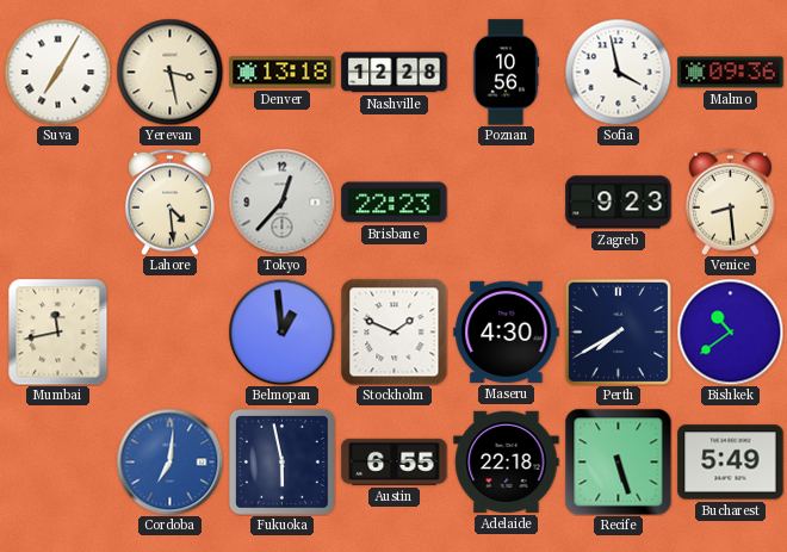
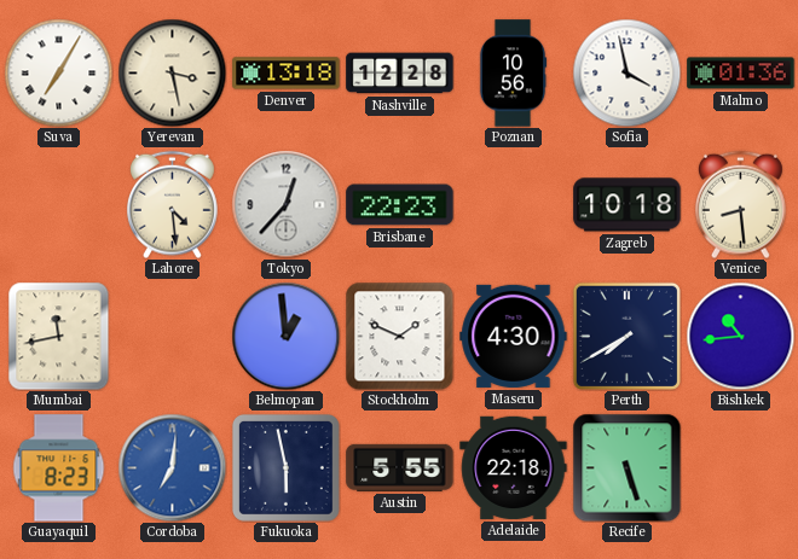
Malmo: 09:36 -> 01:36
Zagreb: 9:23 -> 10:18
Bishkek: 10:39 -> 10:44
Guayaquil: none -> 8:23
Austin: 6:55 -> 5:55
Bucharest: 5:49 -> none
